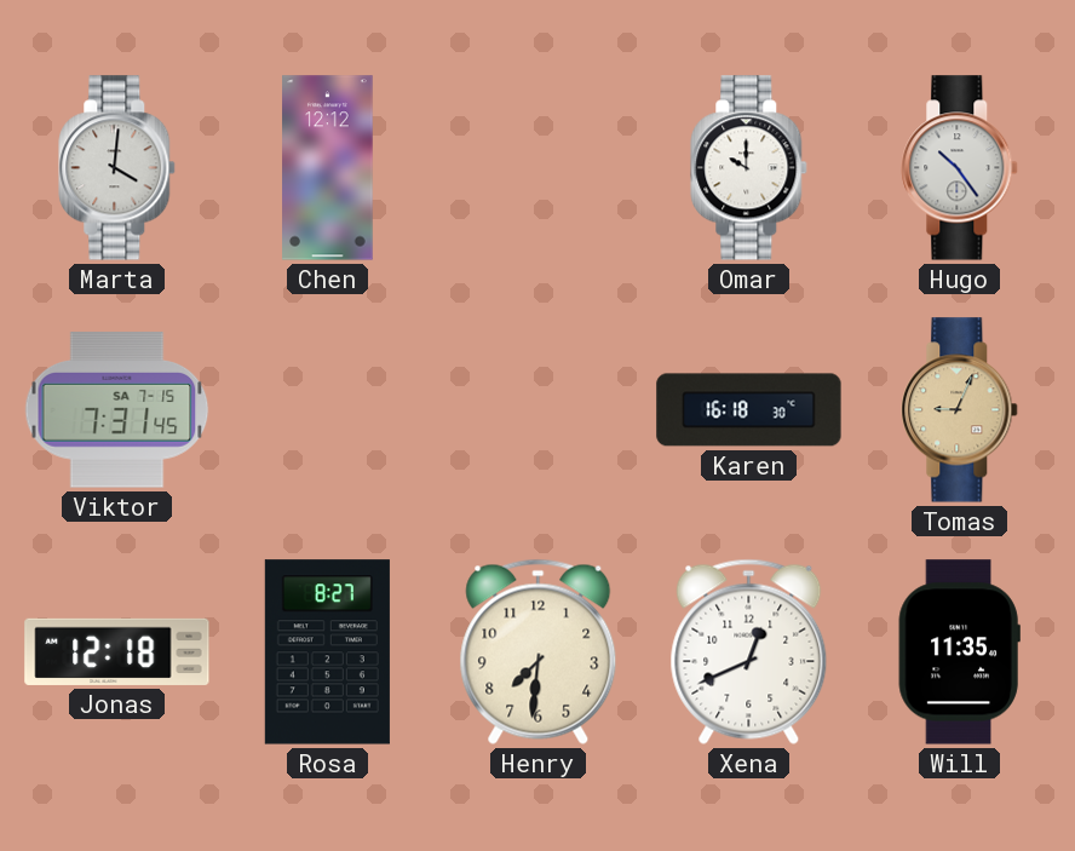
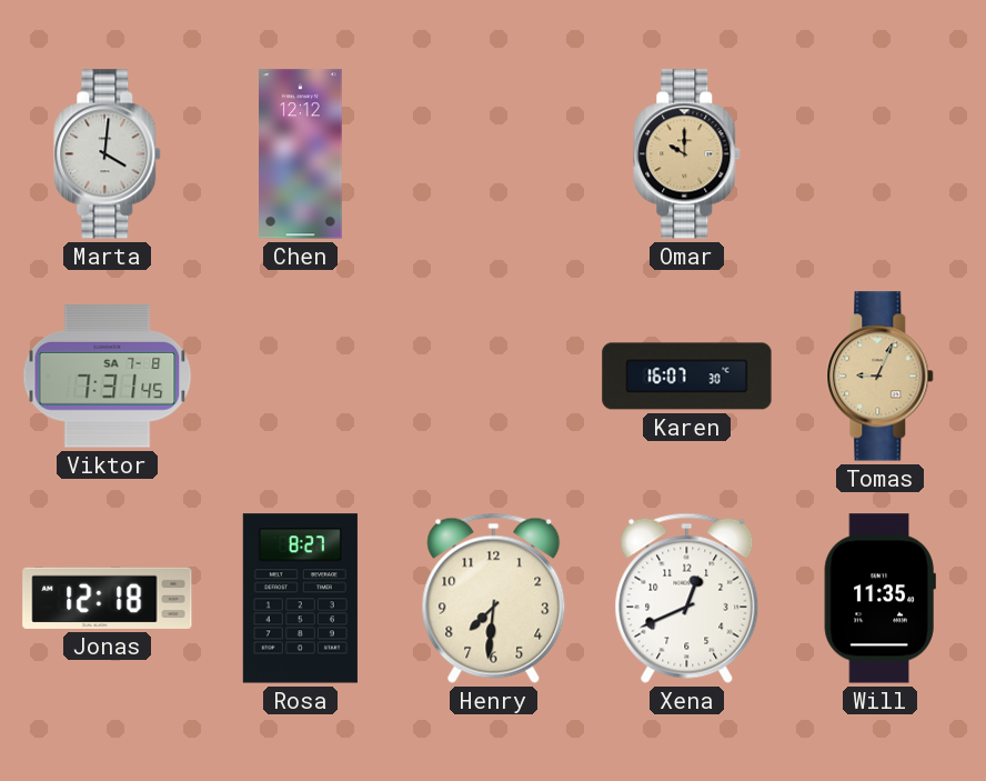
Omar dial: white -> champagne
Hugo: 10:24 -> none
Viktor date: SA 7-15 -> SA 7-8
Karen: 16:18 -> 16:07
